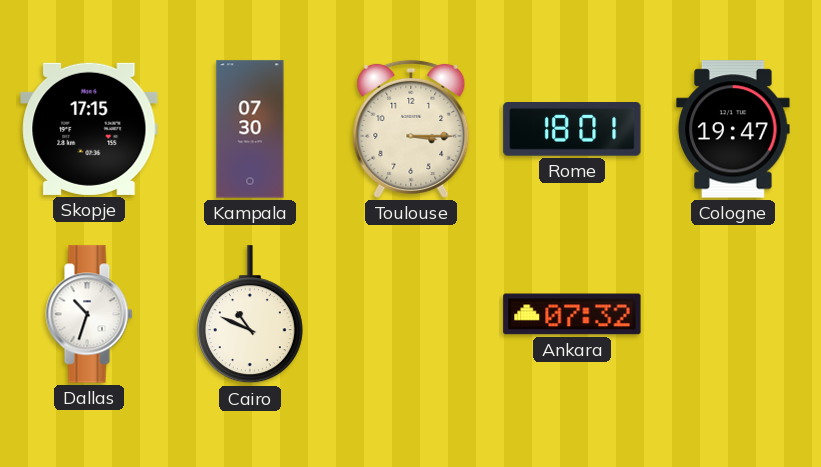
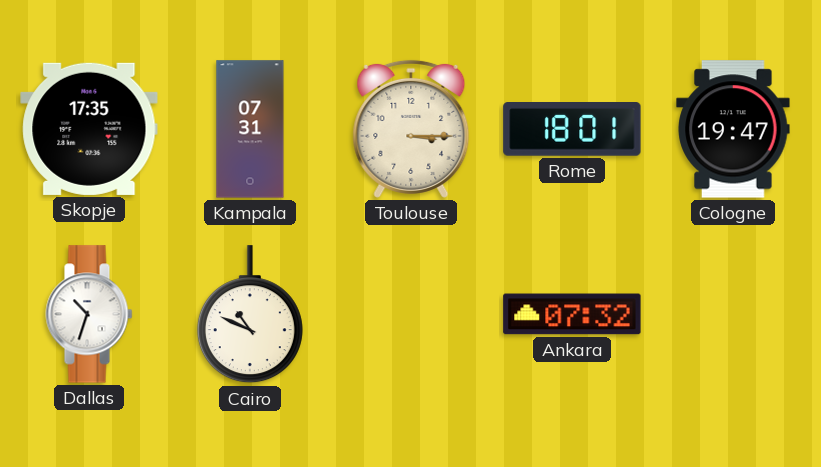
Skopje: 17:15 -> 17:35
Kampala: 07:30 -> 07:31
